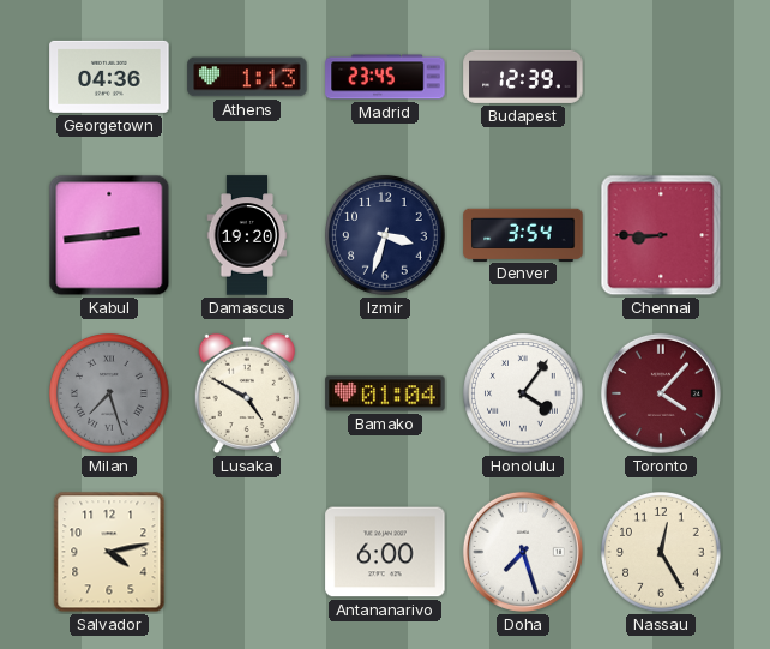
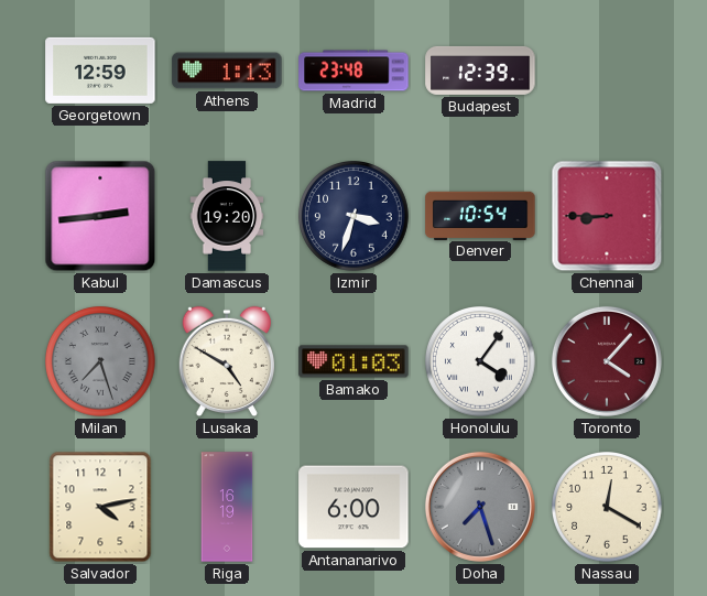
Georgetown: 04:36 -> 12:59
Madrid: 23:45 -> 23:48
Denver: 3:54 -> 10:54
Bamako: 01:04 -> 01:03
Riga: none -> 16:19
Doha dial: white -> grey
Nassau: 12:25 -> 12:20
